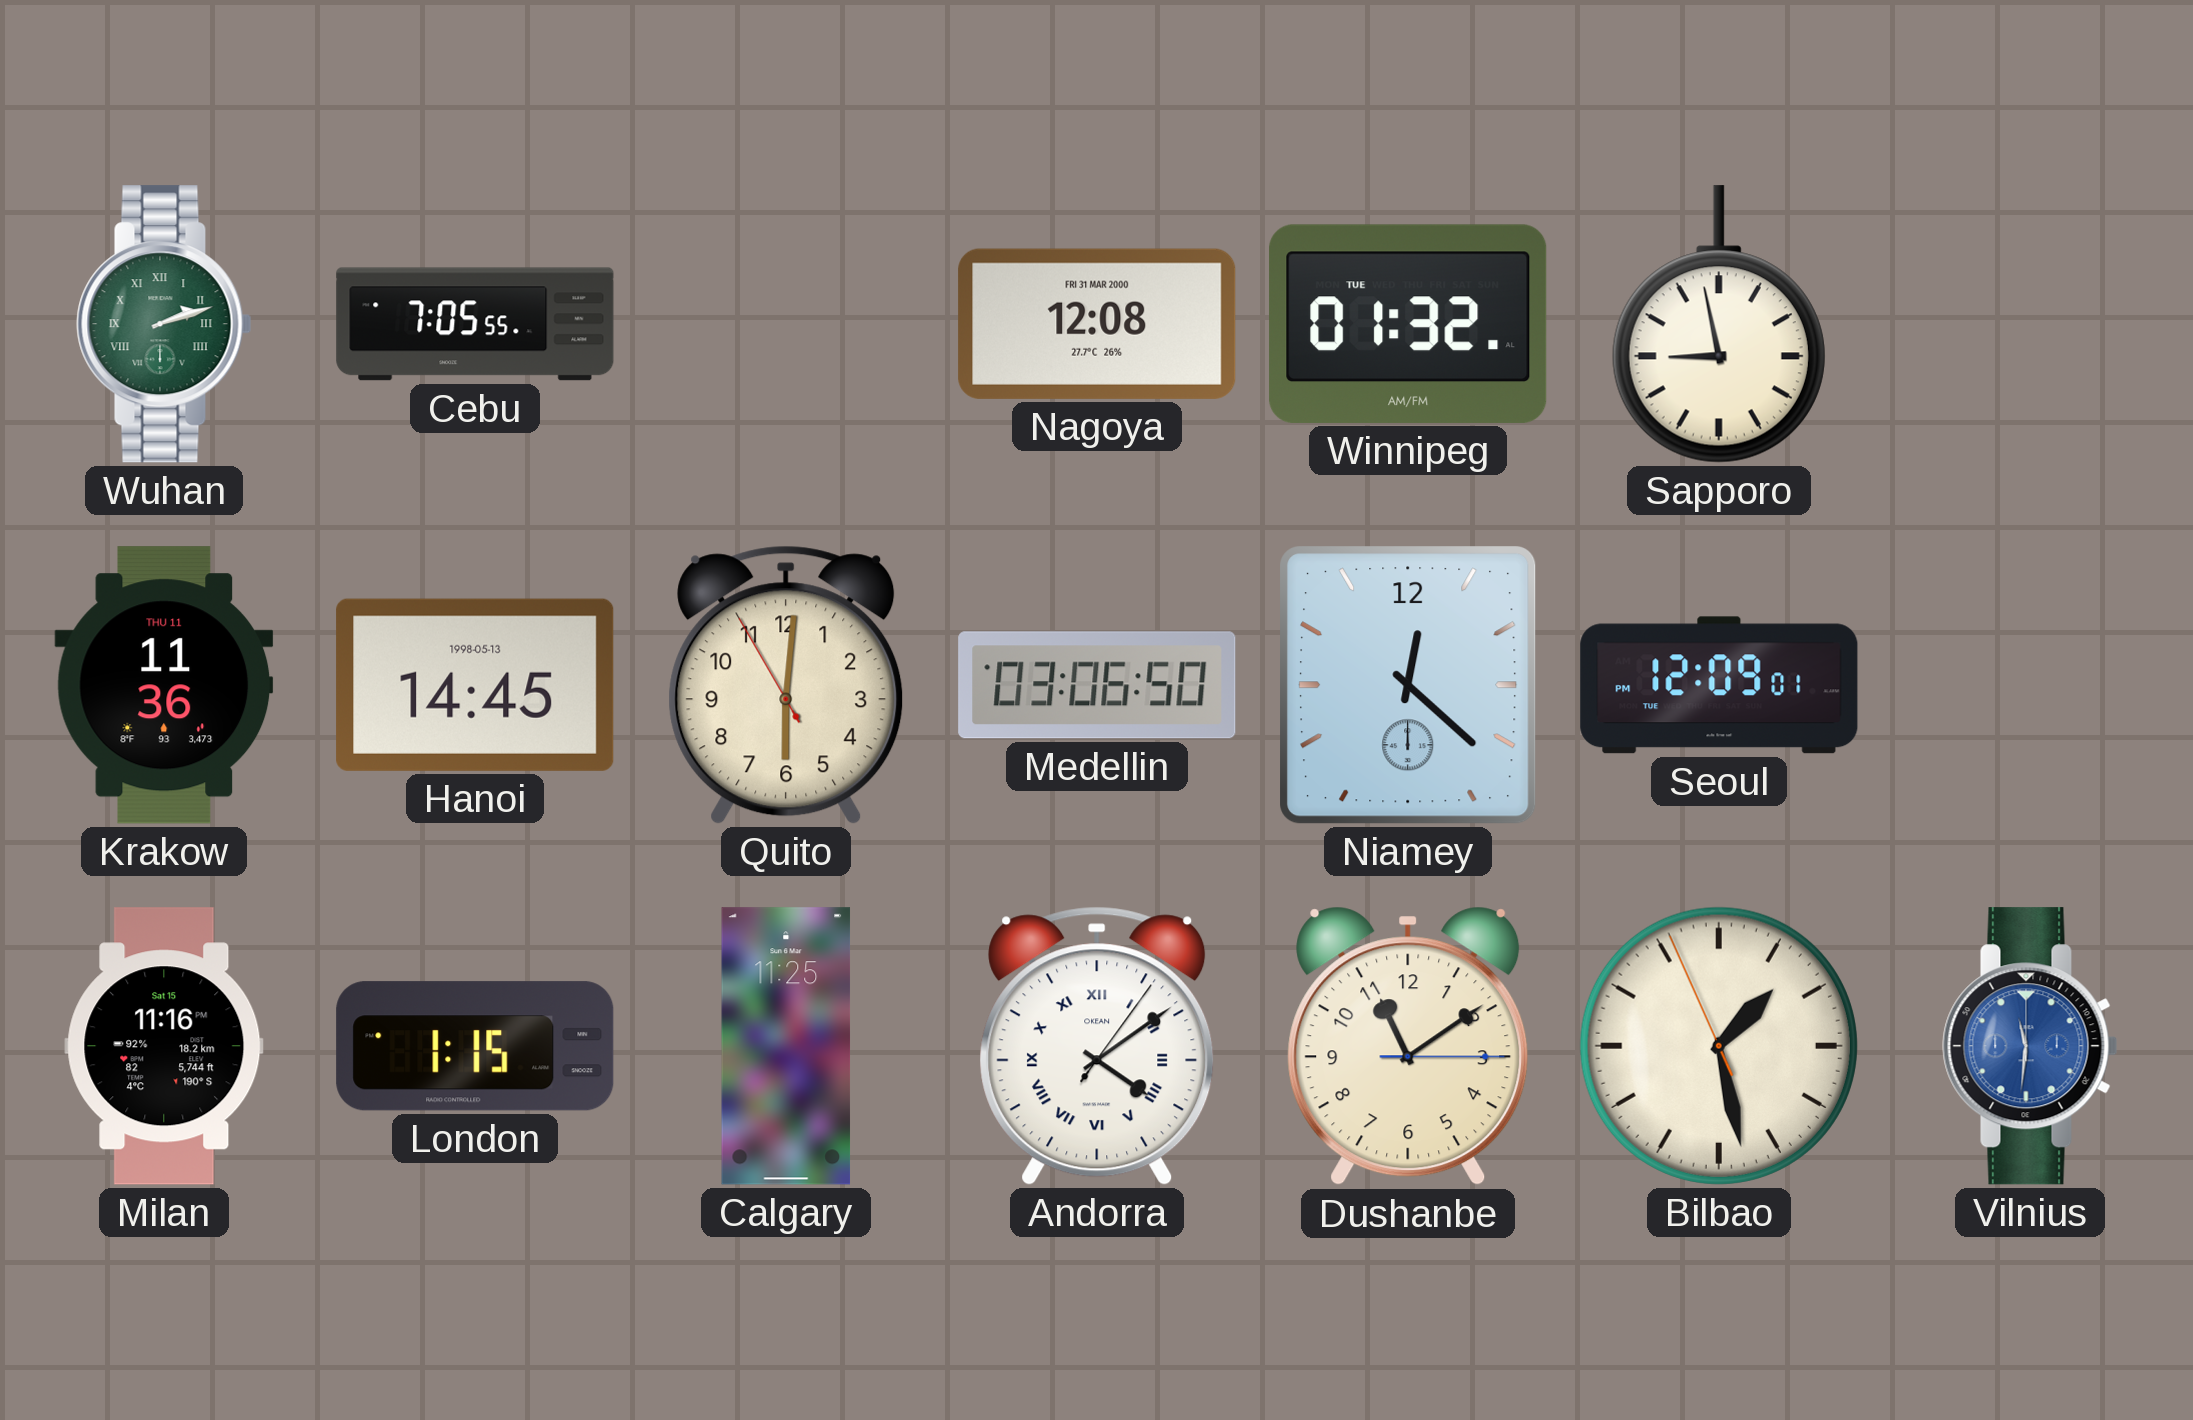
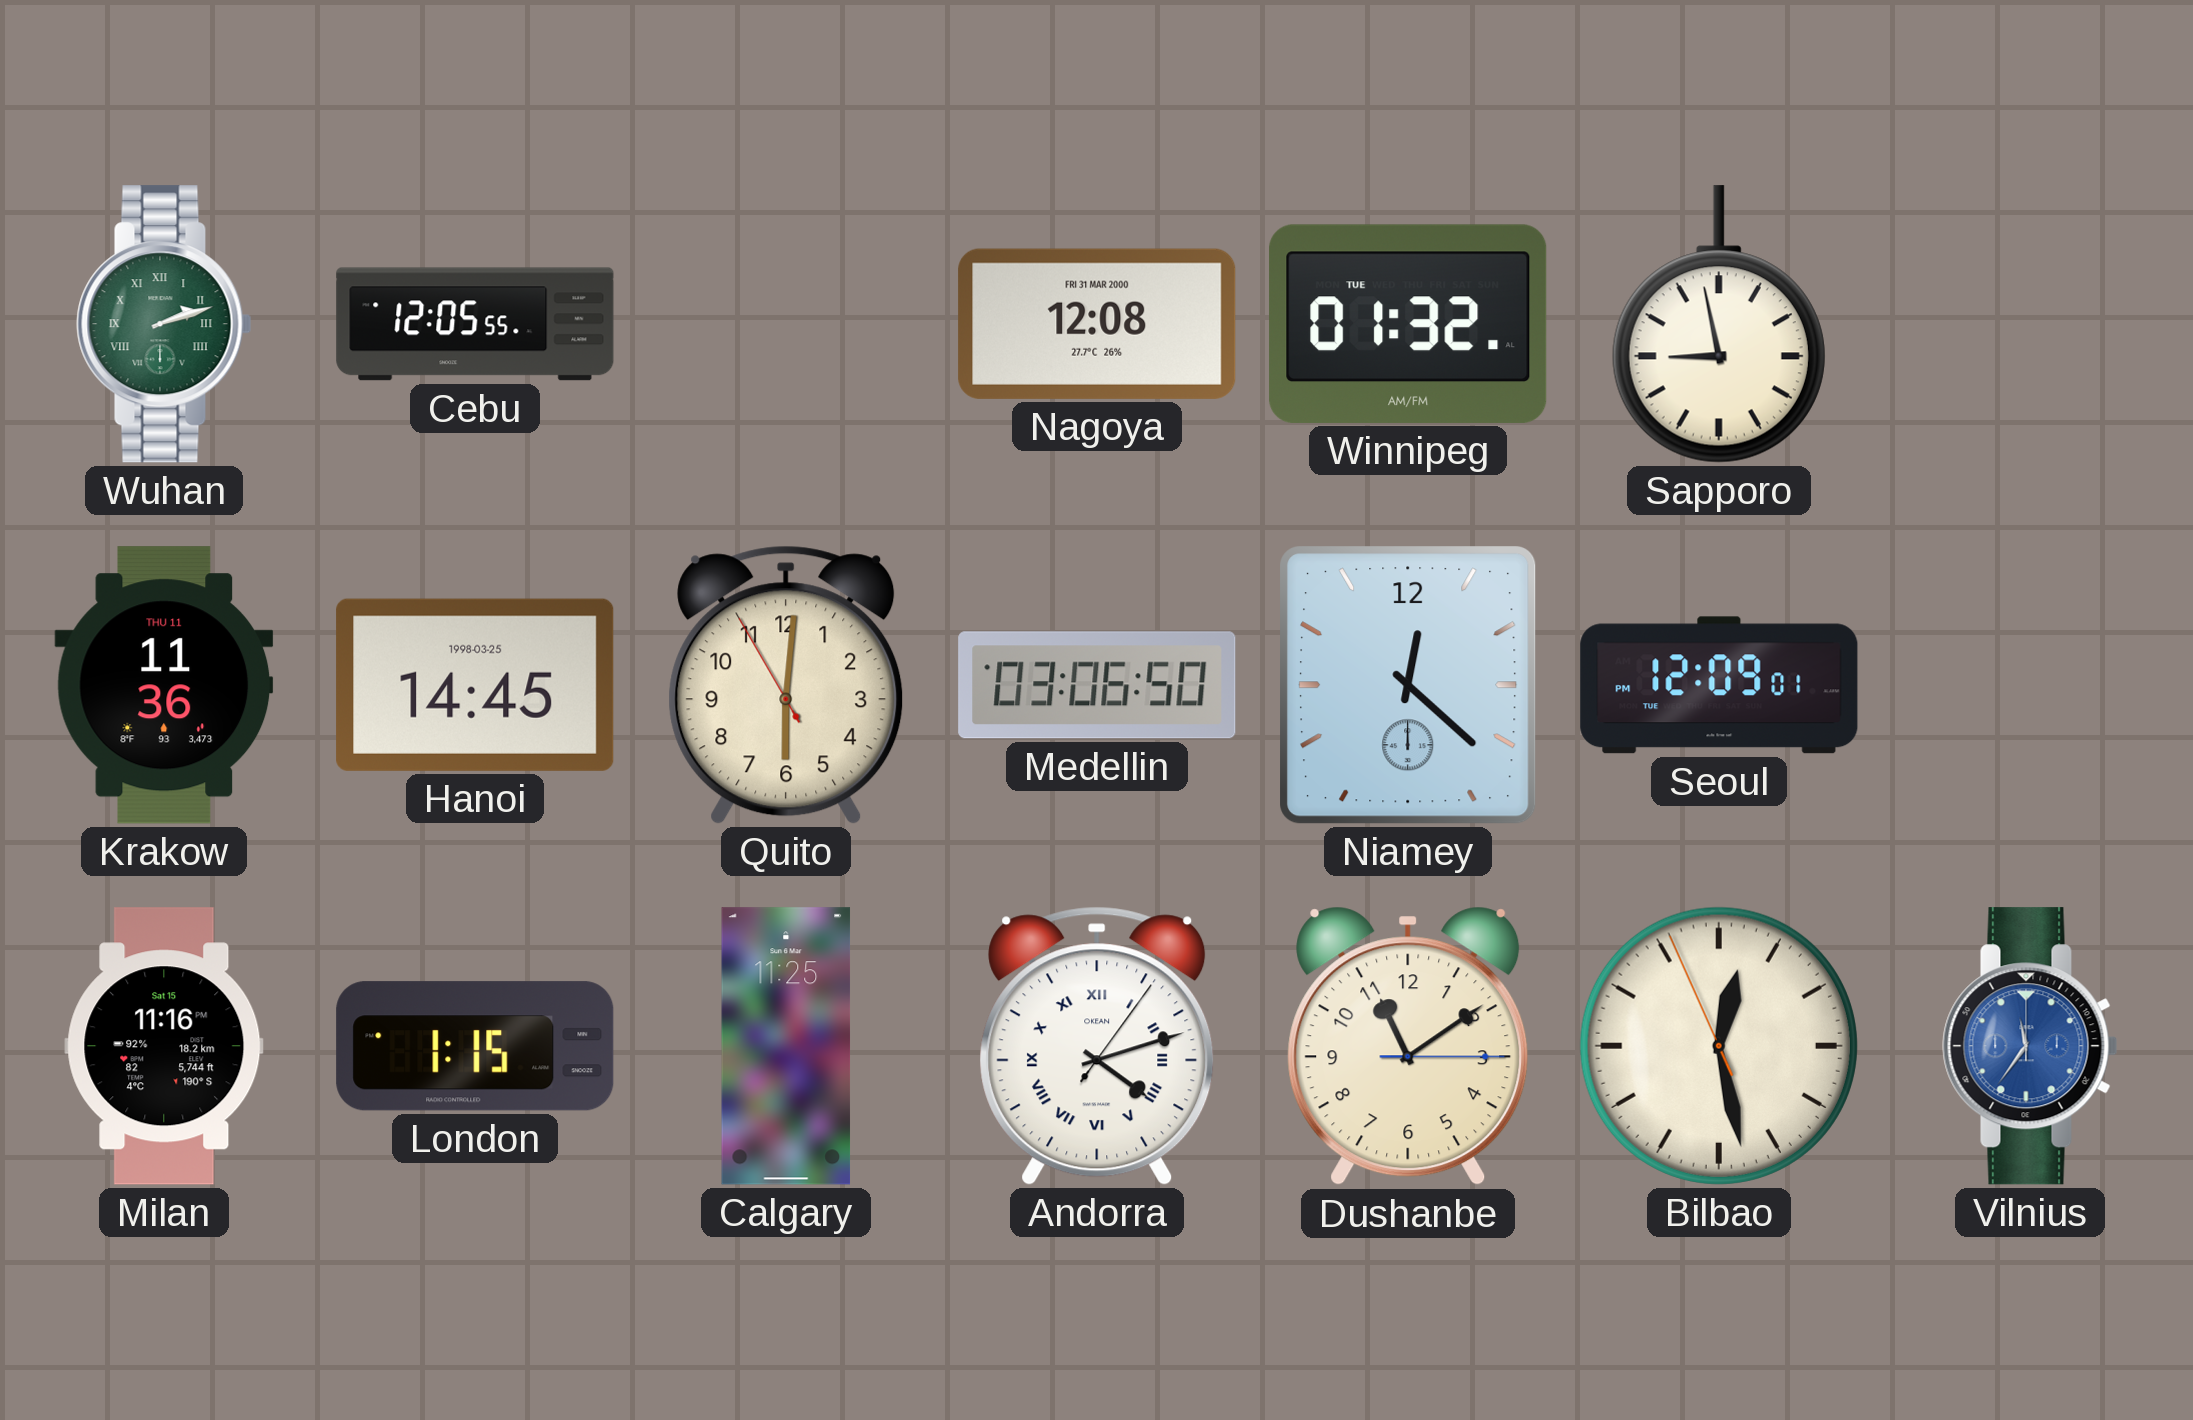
Cebu: 7:05 -> 12:05
Hanoi date: 1998-05-13 -> 1998-03-25
Andorra: 4:09 -> 4:12
Bilbao: 1:27 -> 12:27
Vilnius: 11:31 -> 11:36
